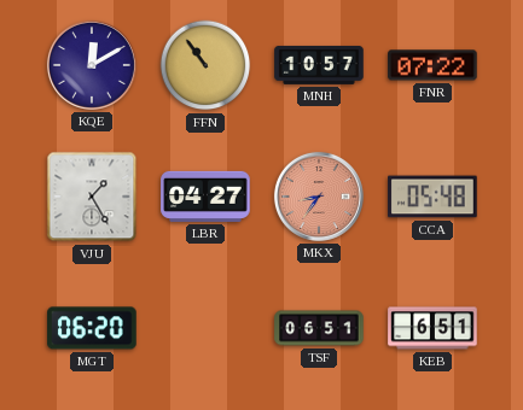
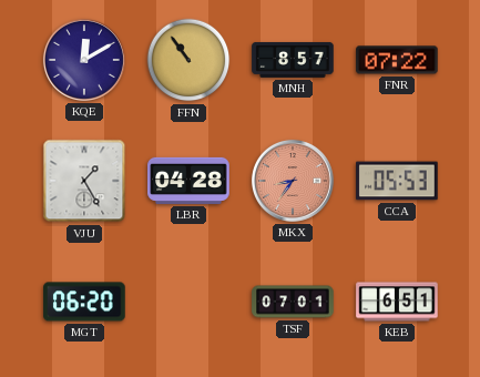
MNH: 10:57 -> 8:57
LBR: 04:27 -> 04:28
CCA: 05:48 -> 05:53
TSF: 06:51 -> 07:01
